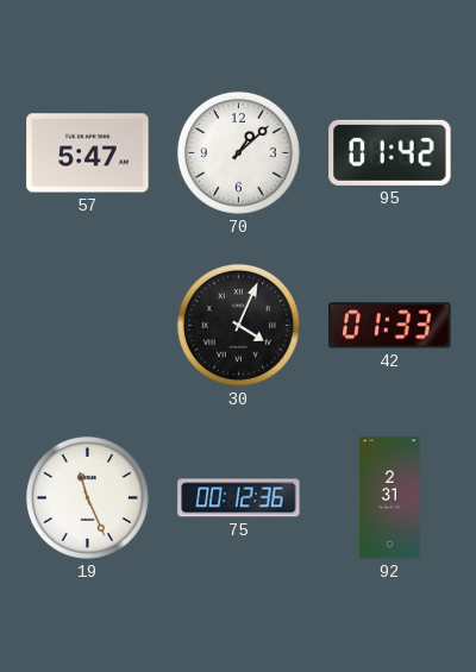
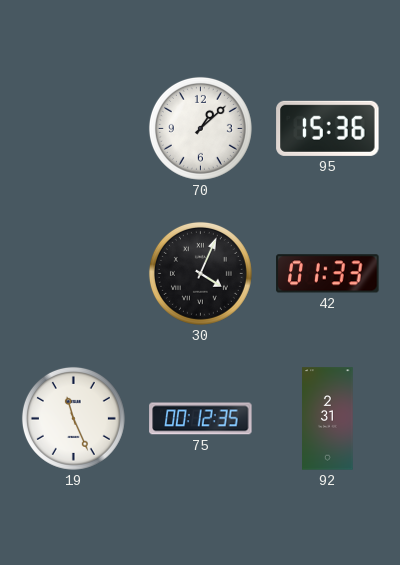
57: 5:47 -> none
95: 01:42 -> 15:36
75: 00:12:36 -> 00:12:35
